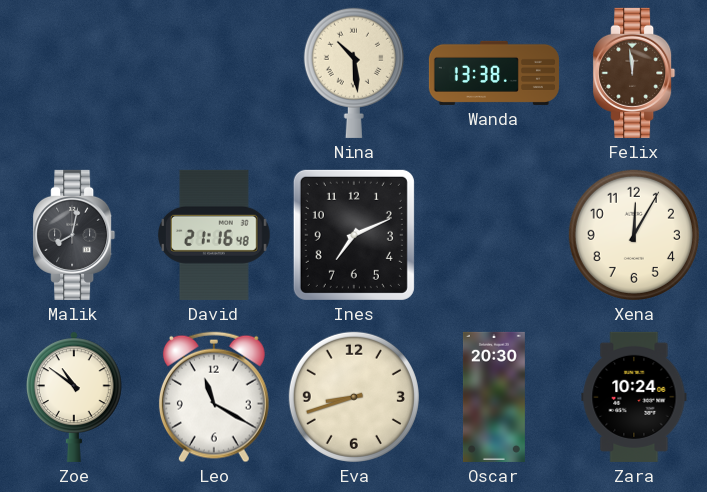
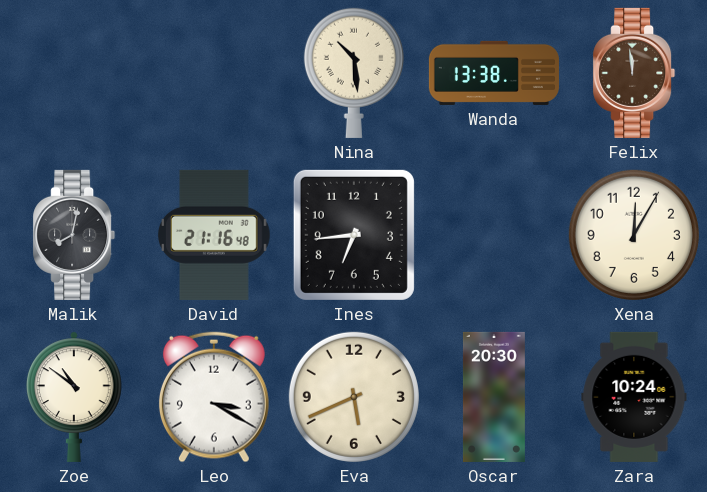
Ines: 7:11 -> 6:44
Leo: 11:20 -> 3:20
Eva: 8:42 -> 5:41
